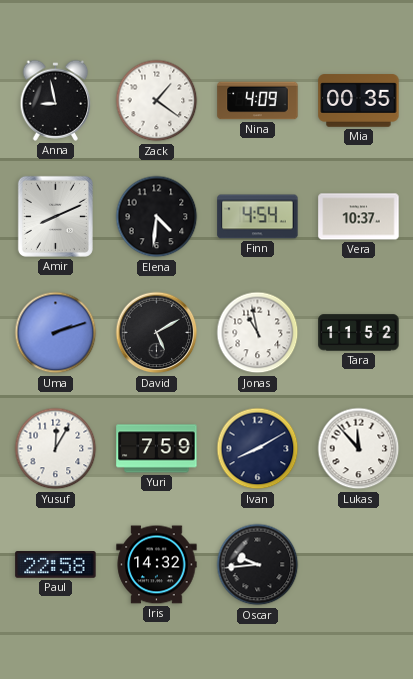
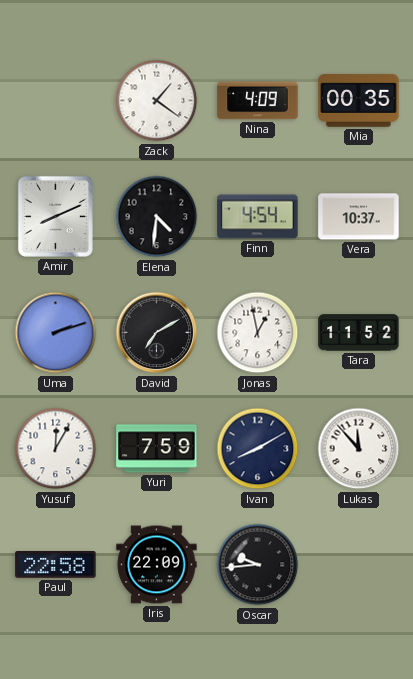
Anna: 8:58 -> none
David: 5:10 -> 7:10
Jonas: 10:58 -> 12:58
Iris: 14:32 -> 22:09
